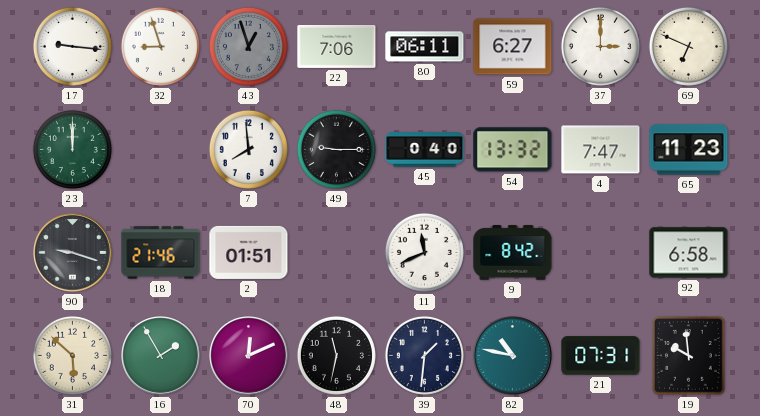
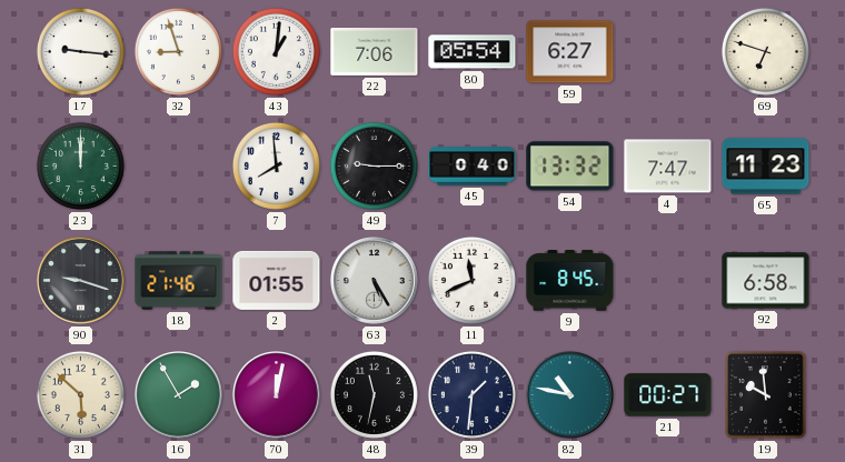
43: 12:57 -> 1:01
43 dial: grey -> white
80: 06:11 -> 05:54
37: 3:00 -> none
69: 6:49 -> 6:48
2: 01:51 -> 01:55
63: none -> 5:25
9: 8:42 -> 8:45
70: 12:11 -> 12:02
21: 07:31 -> 00:27
